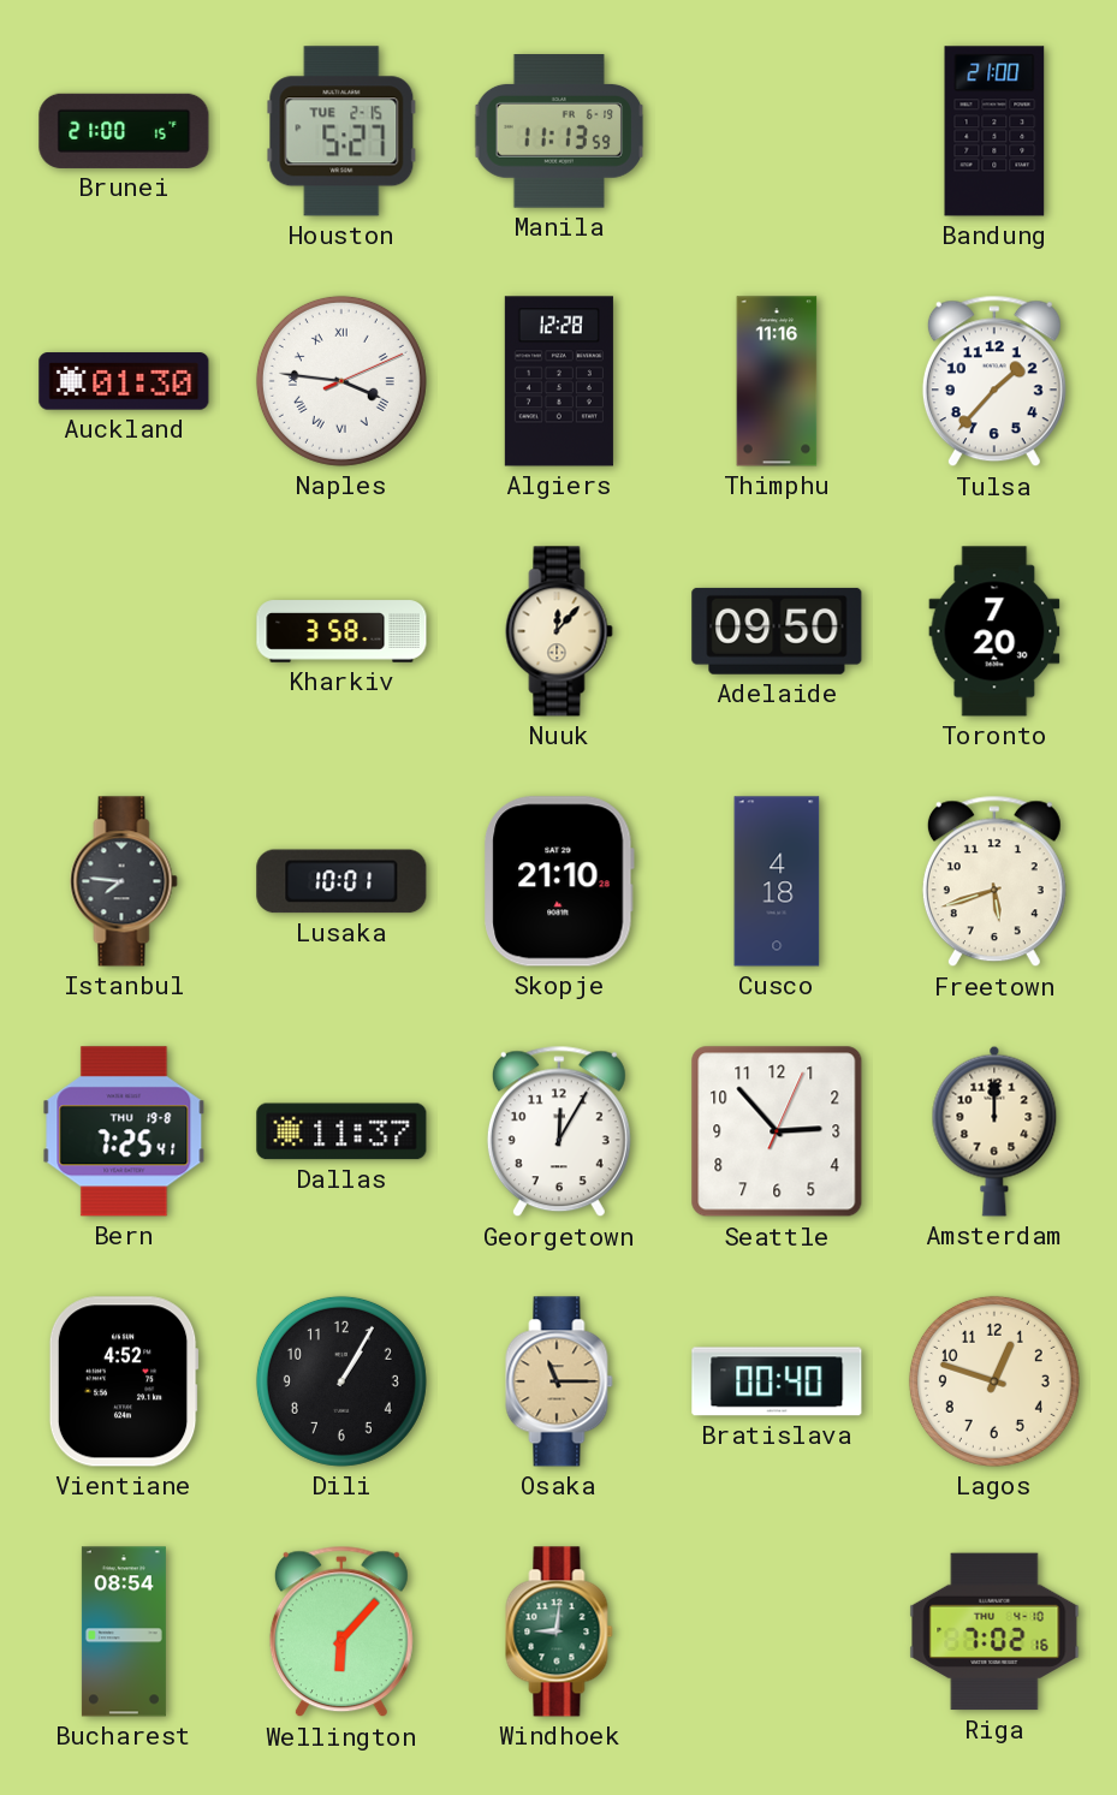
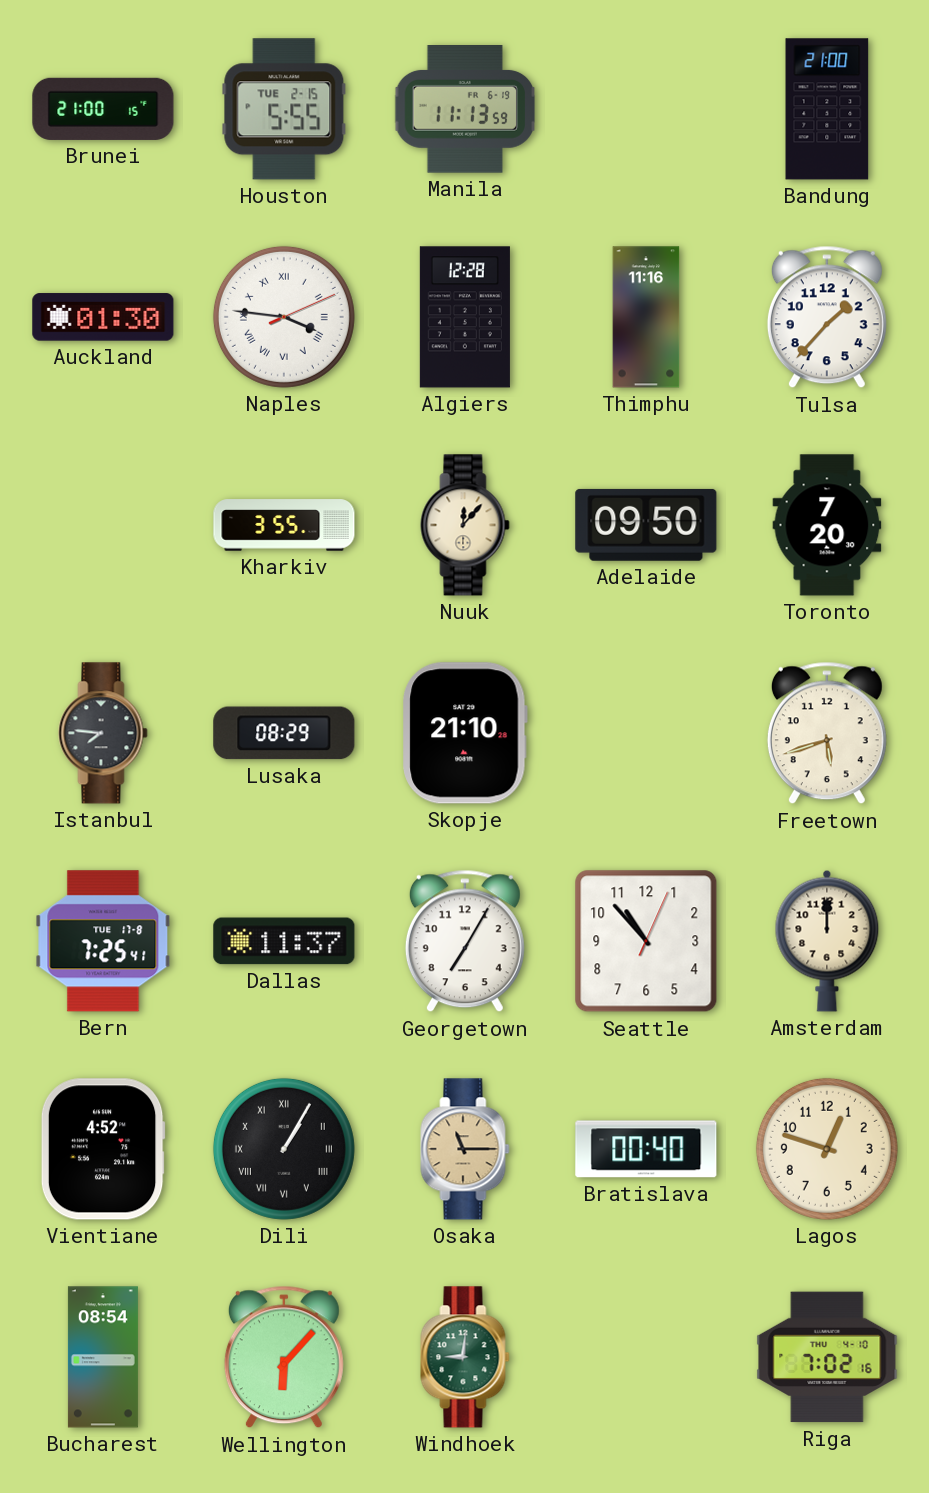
Houston: 5:27 -> 5:55
Kharkiv: 3:58 -> 3:55
Lusaka: 10:01 -> 08:29
Cusco: 4:18 -> none
Bern date: THU 19-8 -> TUE 17-8
Georgetown: 12:05 -> 7:05
Seattle: 2:53 -> 10:53
Dili numerals: Arabic -> Roman
